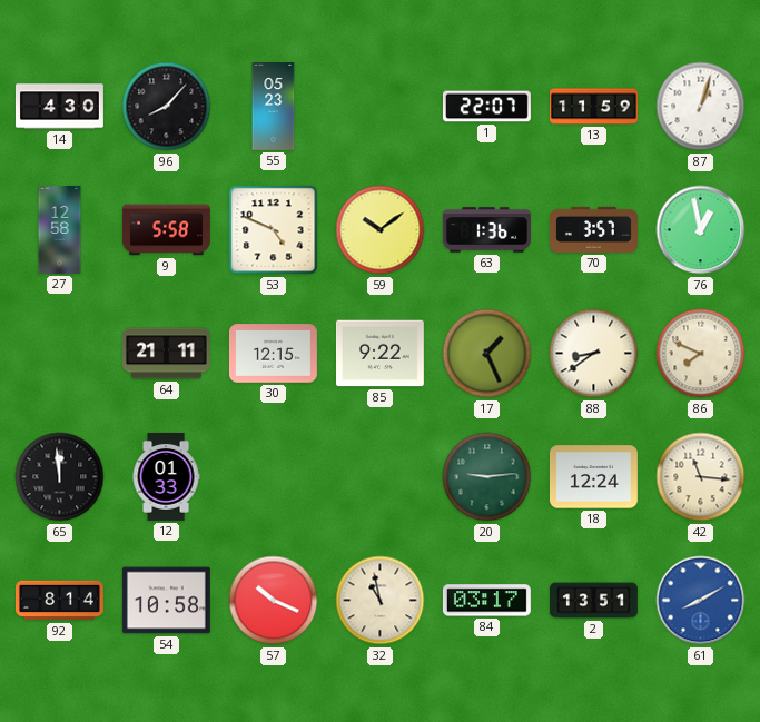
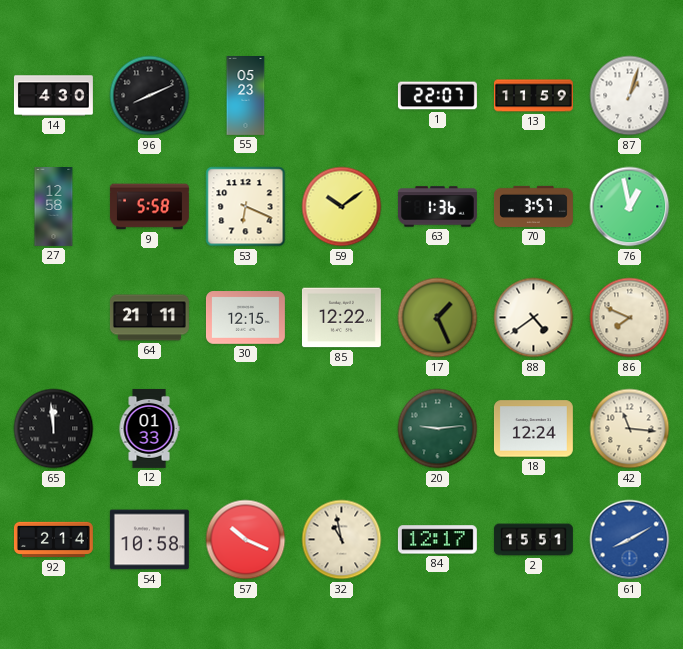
96: 8:07 -> 8:11
53: 4:49 -> 6:19
85: 9:22 -> 12:22
88: 8:39 -> 4:39
92: 8:14 -> 2:14
84: 03:17 -> 12:17
2: 13:51 -> 15:51
